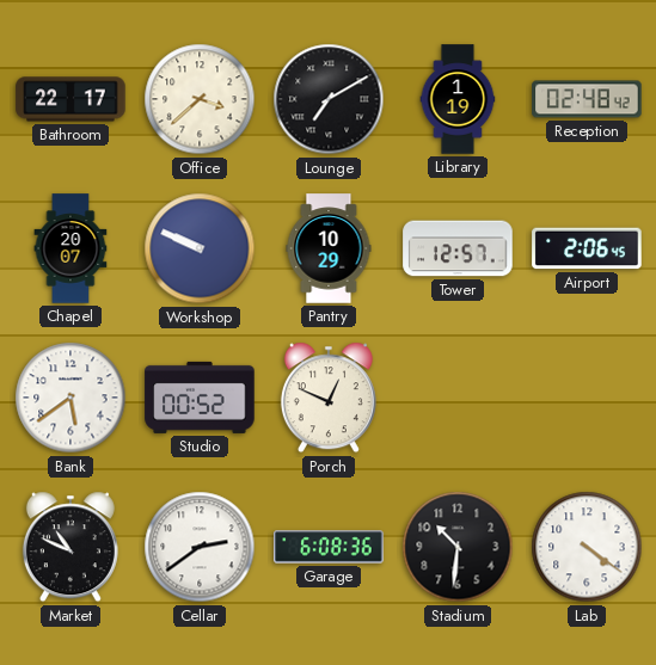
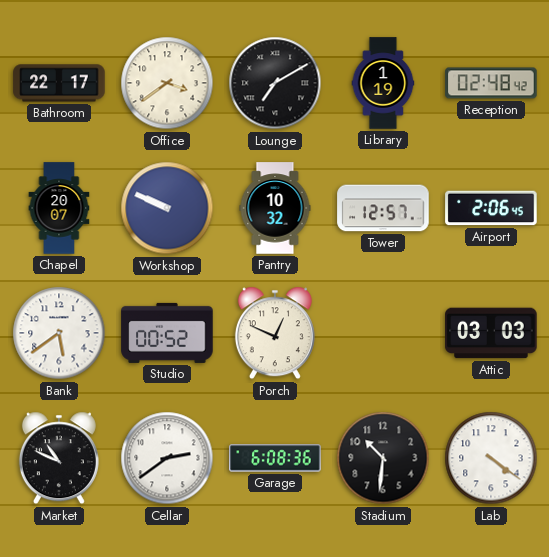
Office: 3:38 -> 3:39
Pantry: 10:29 -> 10:32
Attic: none -> 03:03
